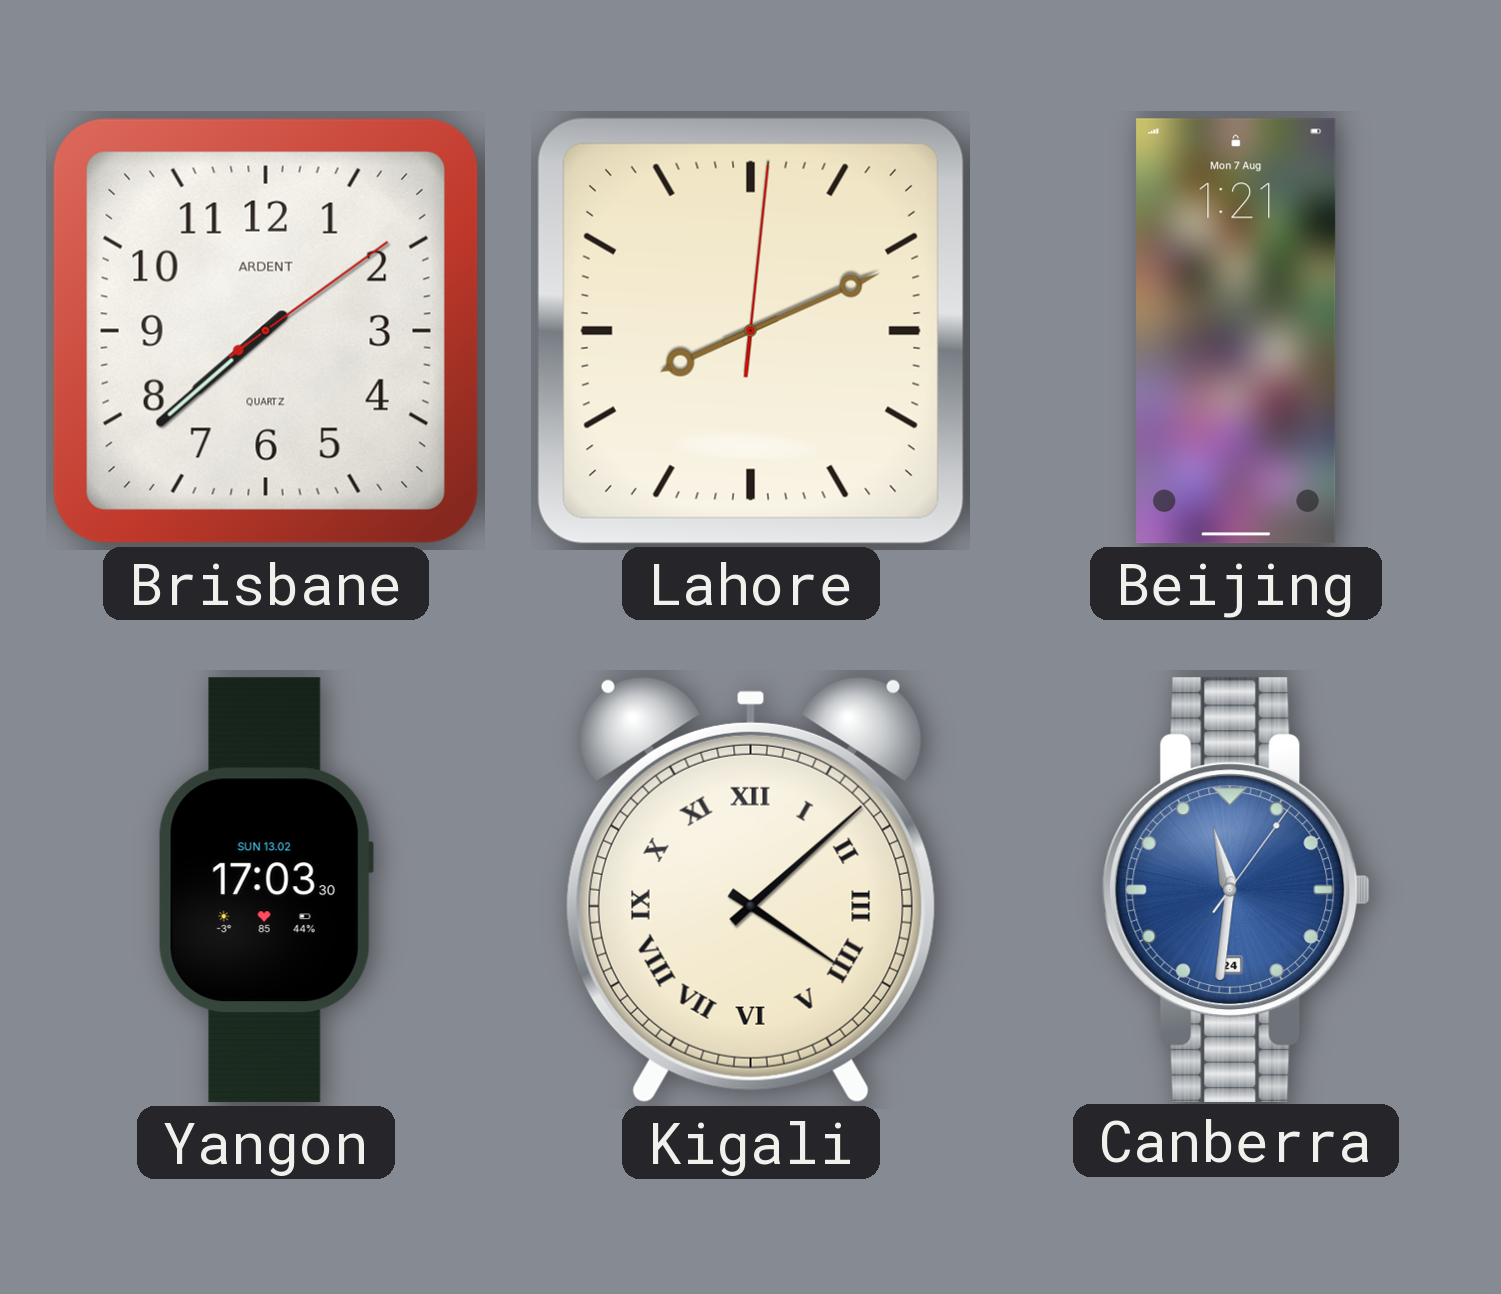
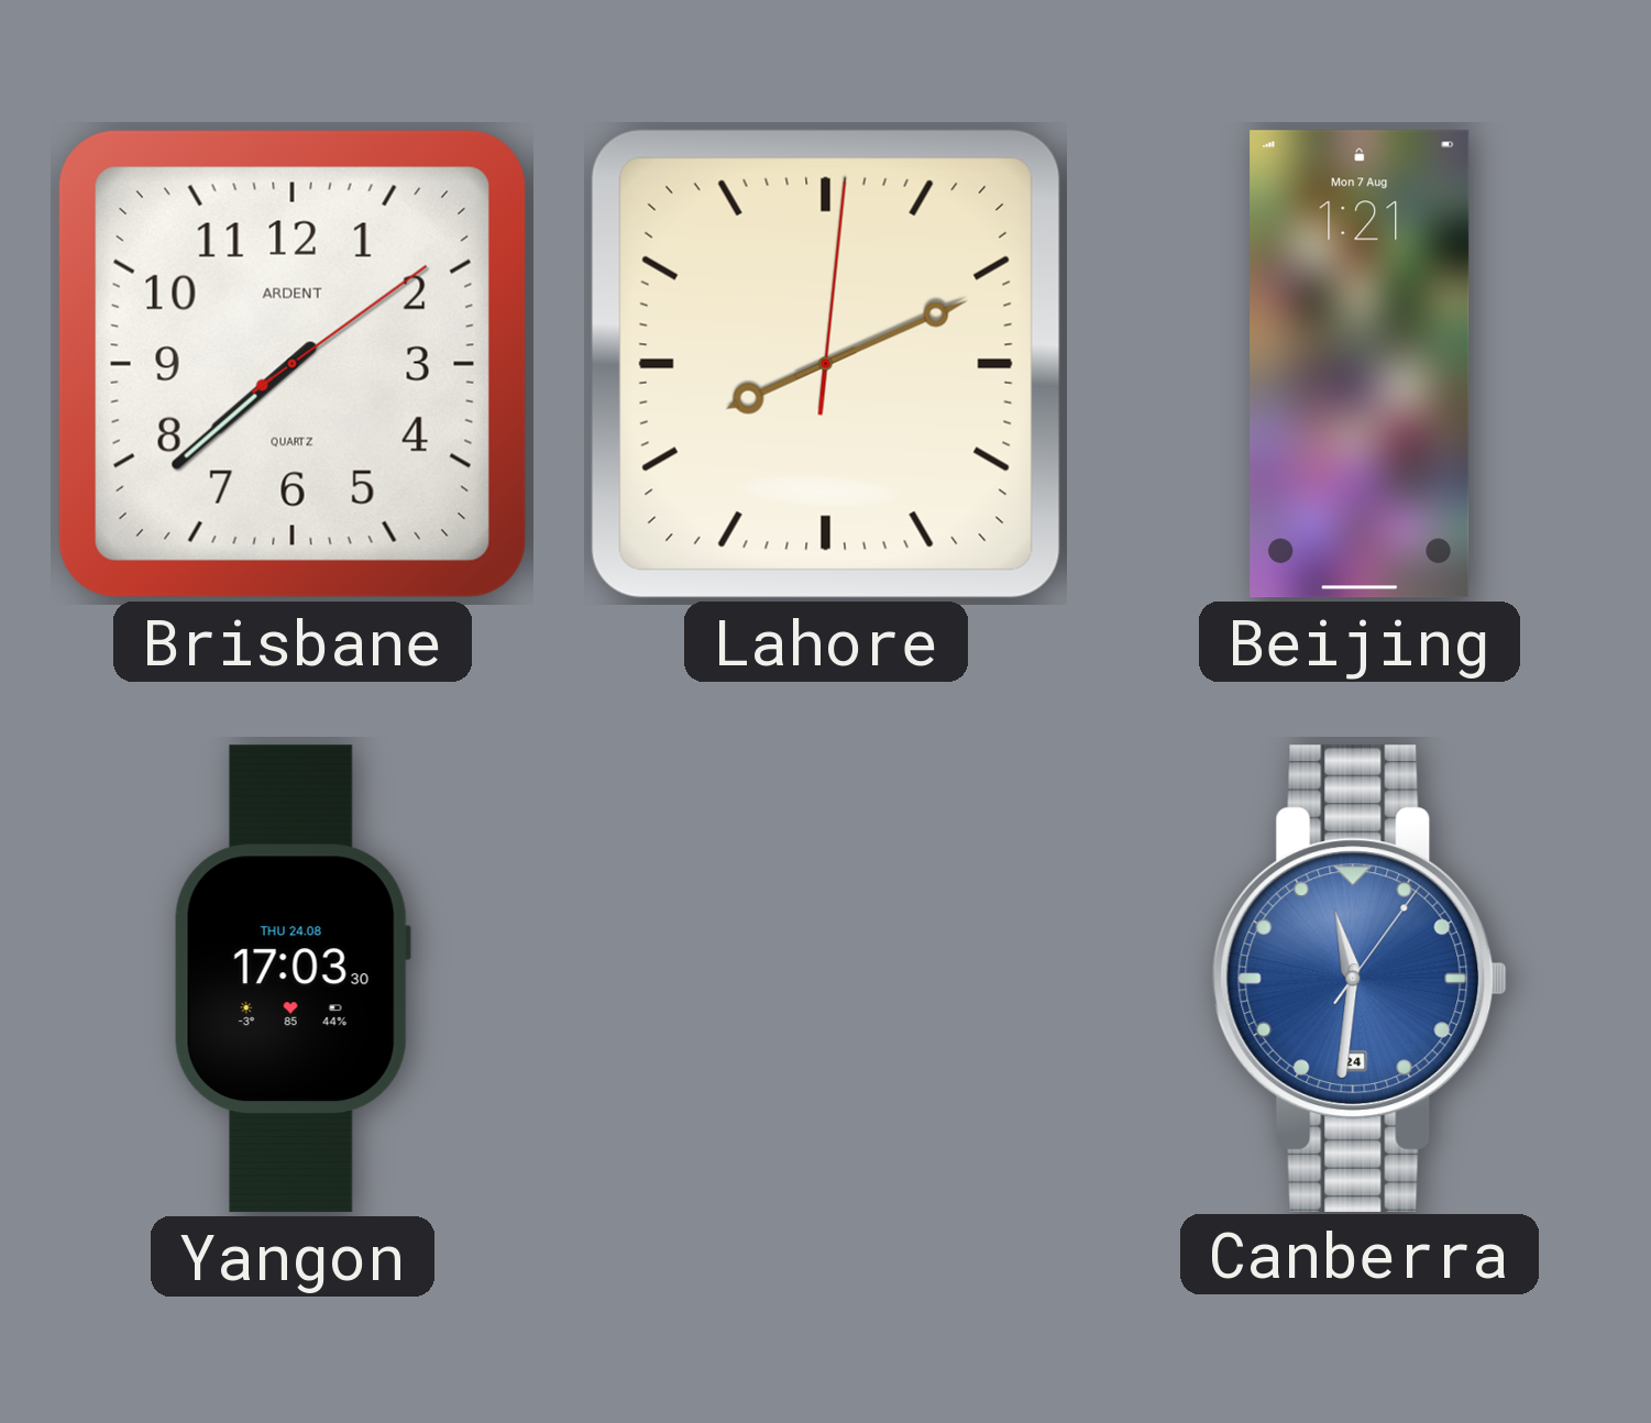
Yangon date: SUN 13.02 -> THU 24.08
Kigali: 4:08 -> none
